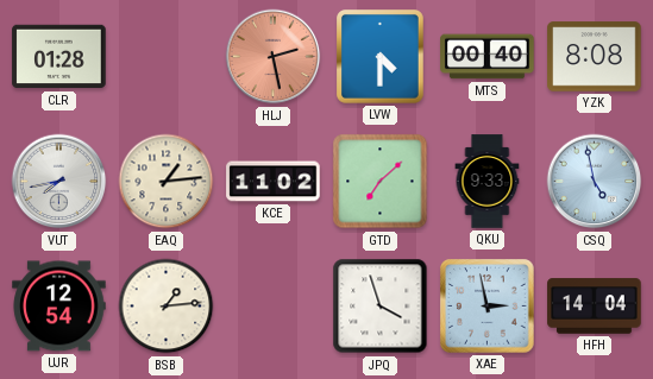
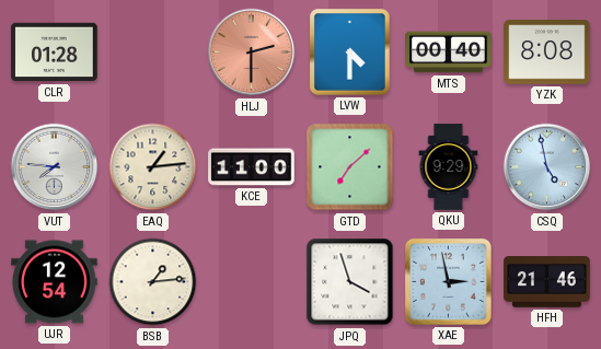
HLJ: 2:28 -> 2:30
VUT: 7:43 -> 7:46
KCE: 11:02 -> 11:00
QKU: 9:33 -> 9:29
HFH: 14:04 -> 21:46
